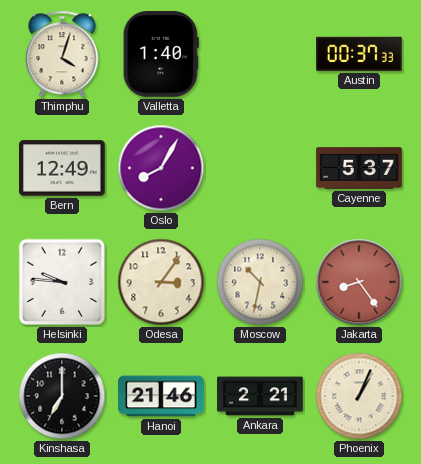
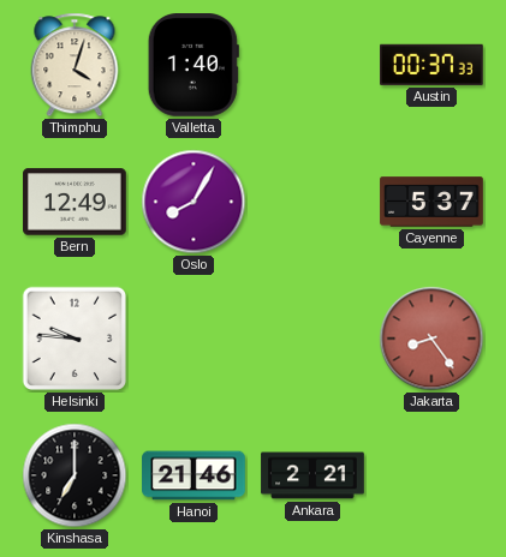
Odesa: 3:06 -> none
Moscow: 10:32 -> none
Phoenix: 1:04 -> none
